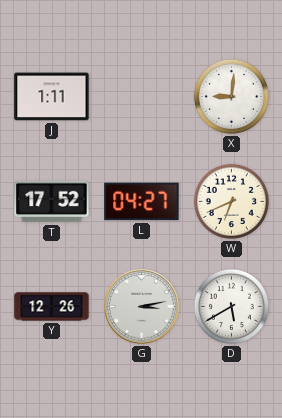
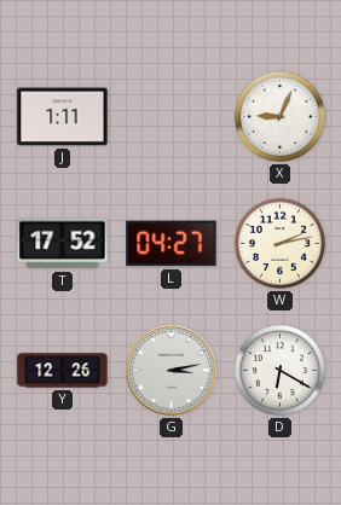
X: 9:01 -> 9:04
W: 6:41 -> 2:13
D: 5:40 -> 6:20
